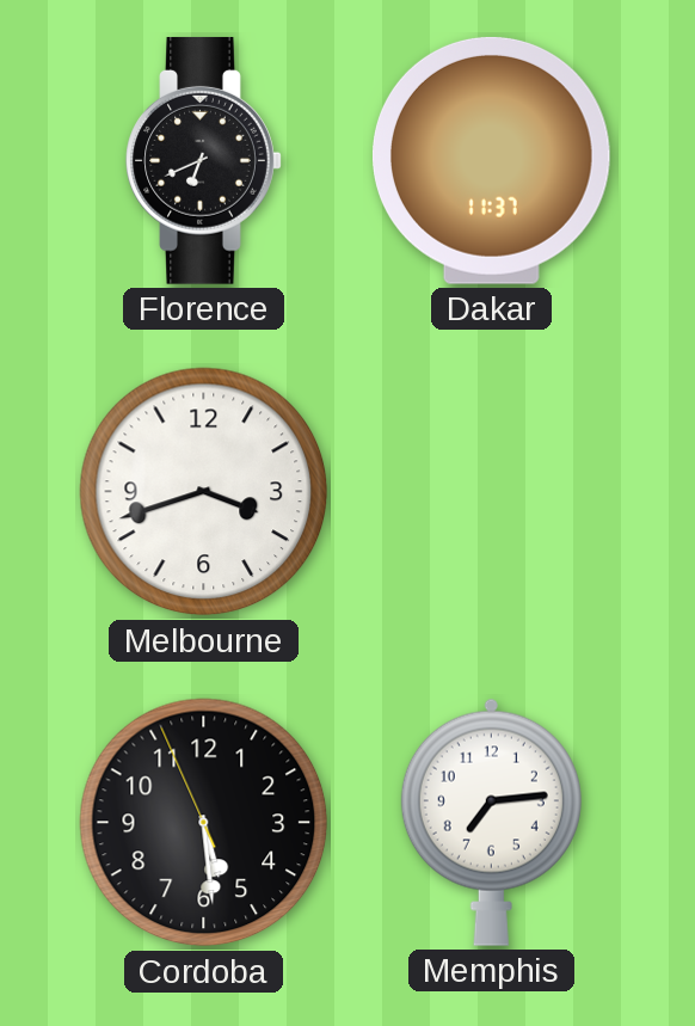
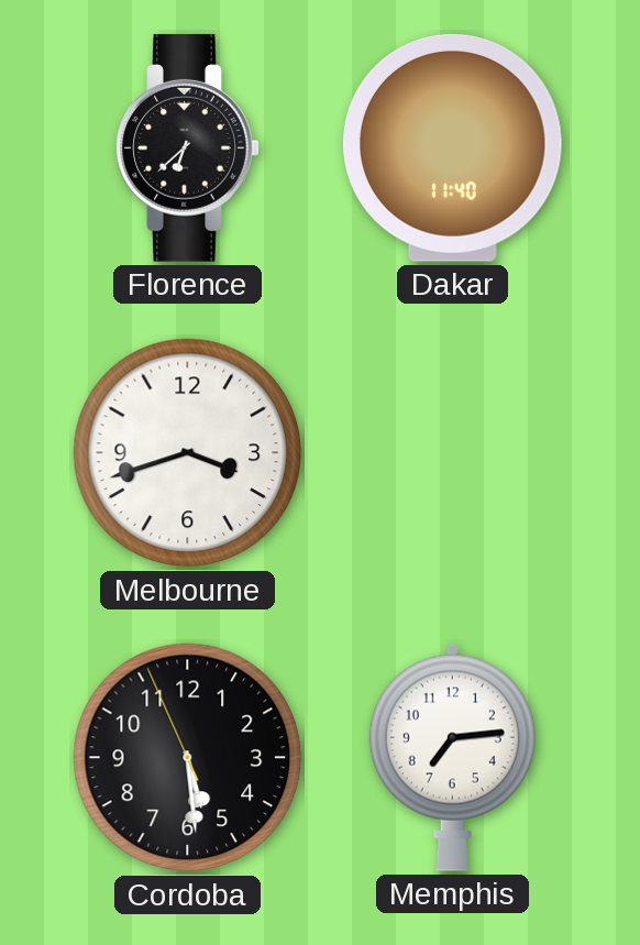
Florence: 6:41 -> 6:38
Dakar: 11:37 -> 11:40
